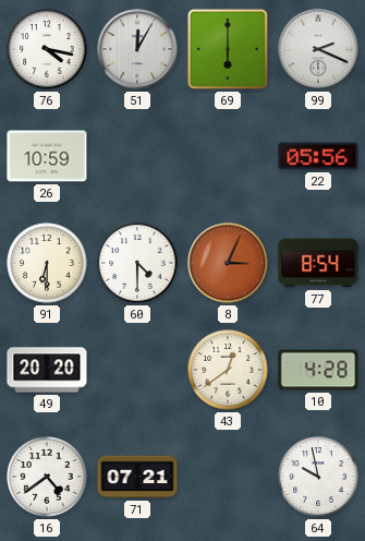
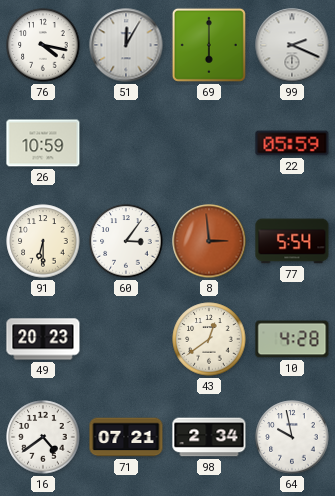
22: 05:56 -> 05:59
60: 4:30 -> 3:06
8: 3:04 -> 2:59
77: 8:54 -> 5:54
49: 20:20 -> 20:23
98: none -> 2:34
